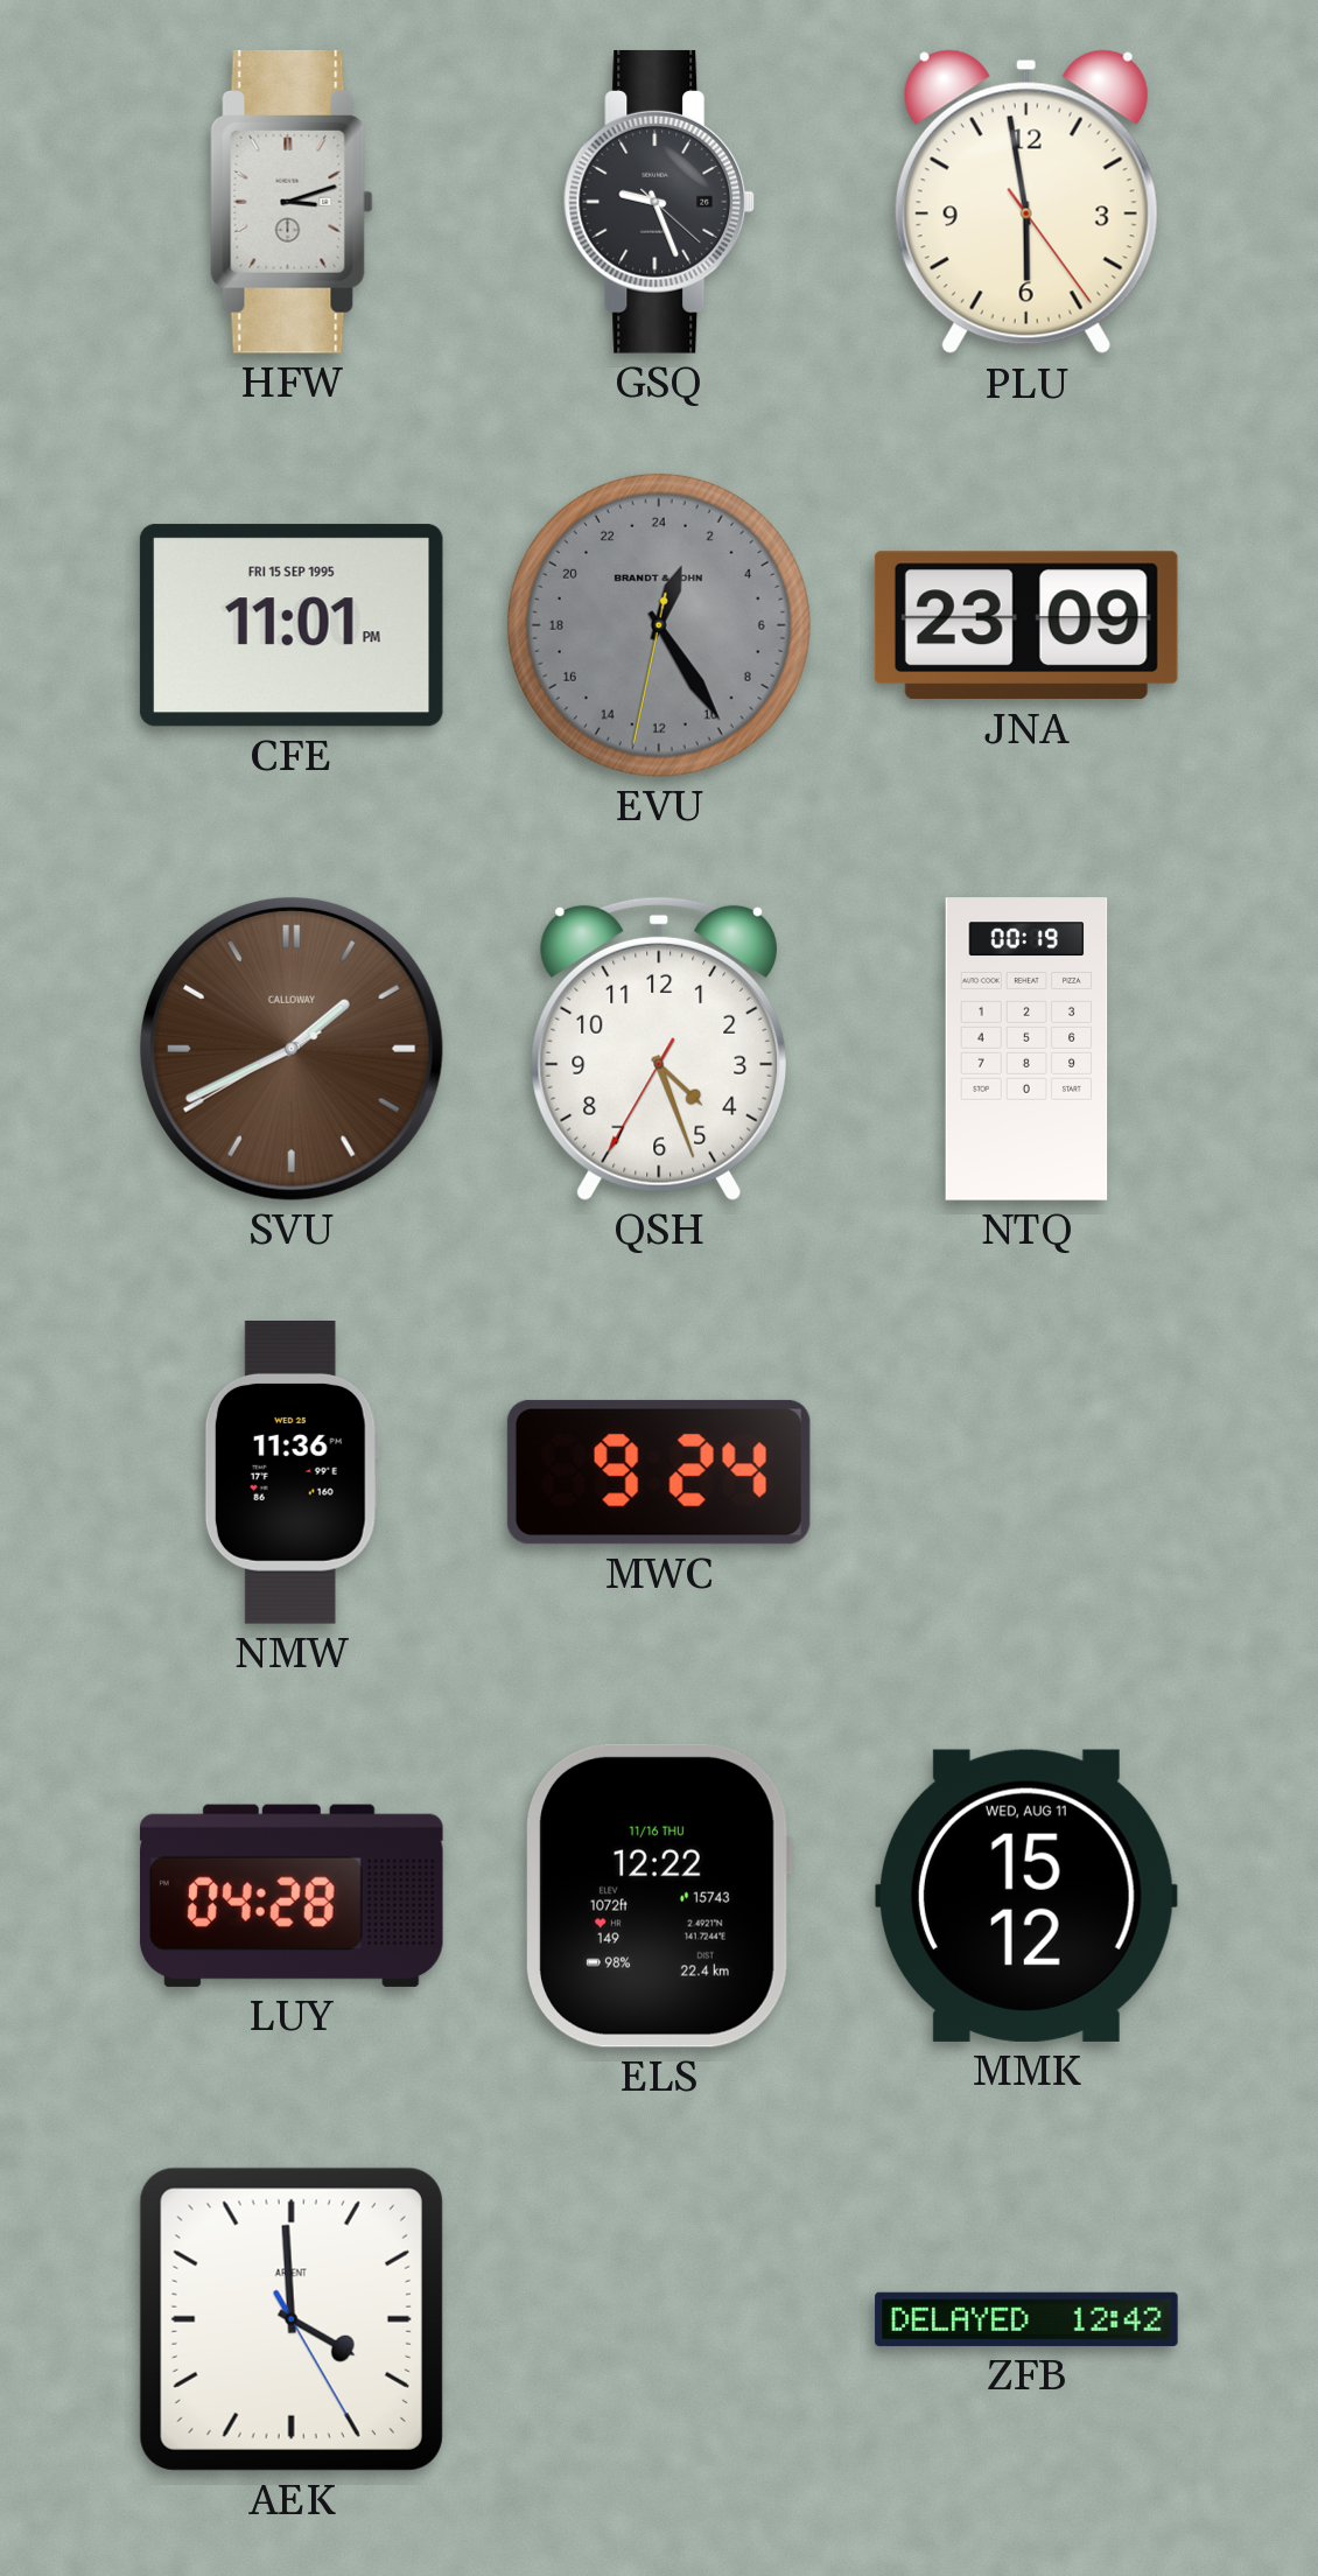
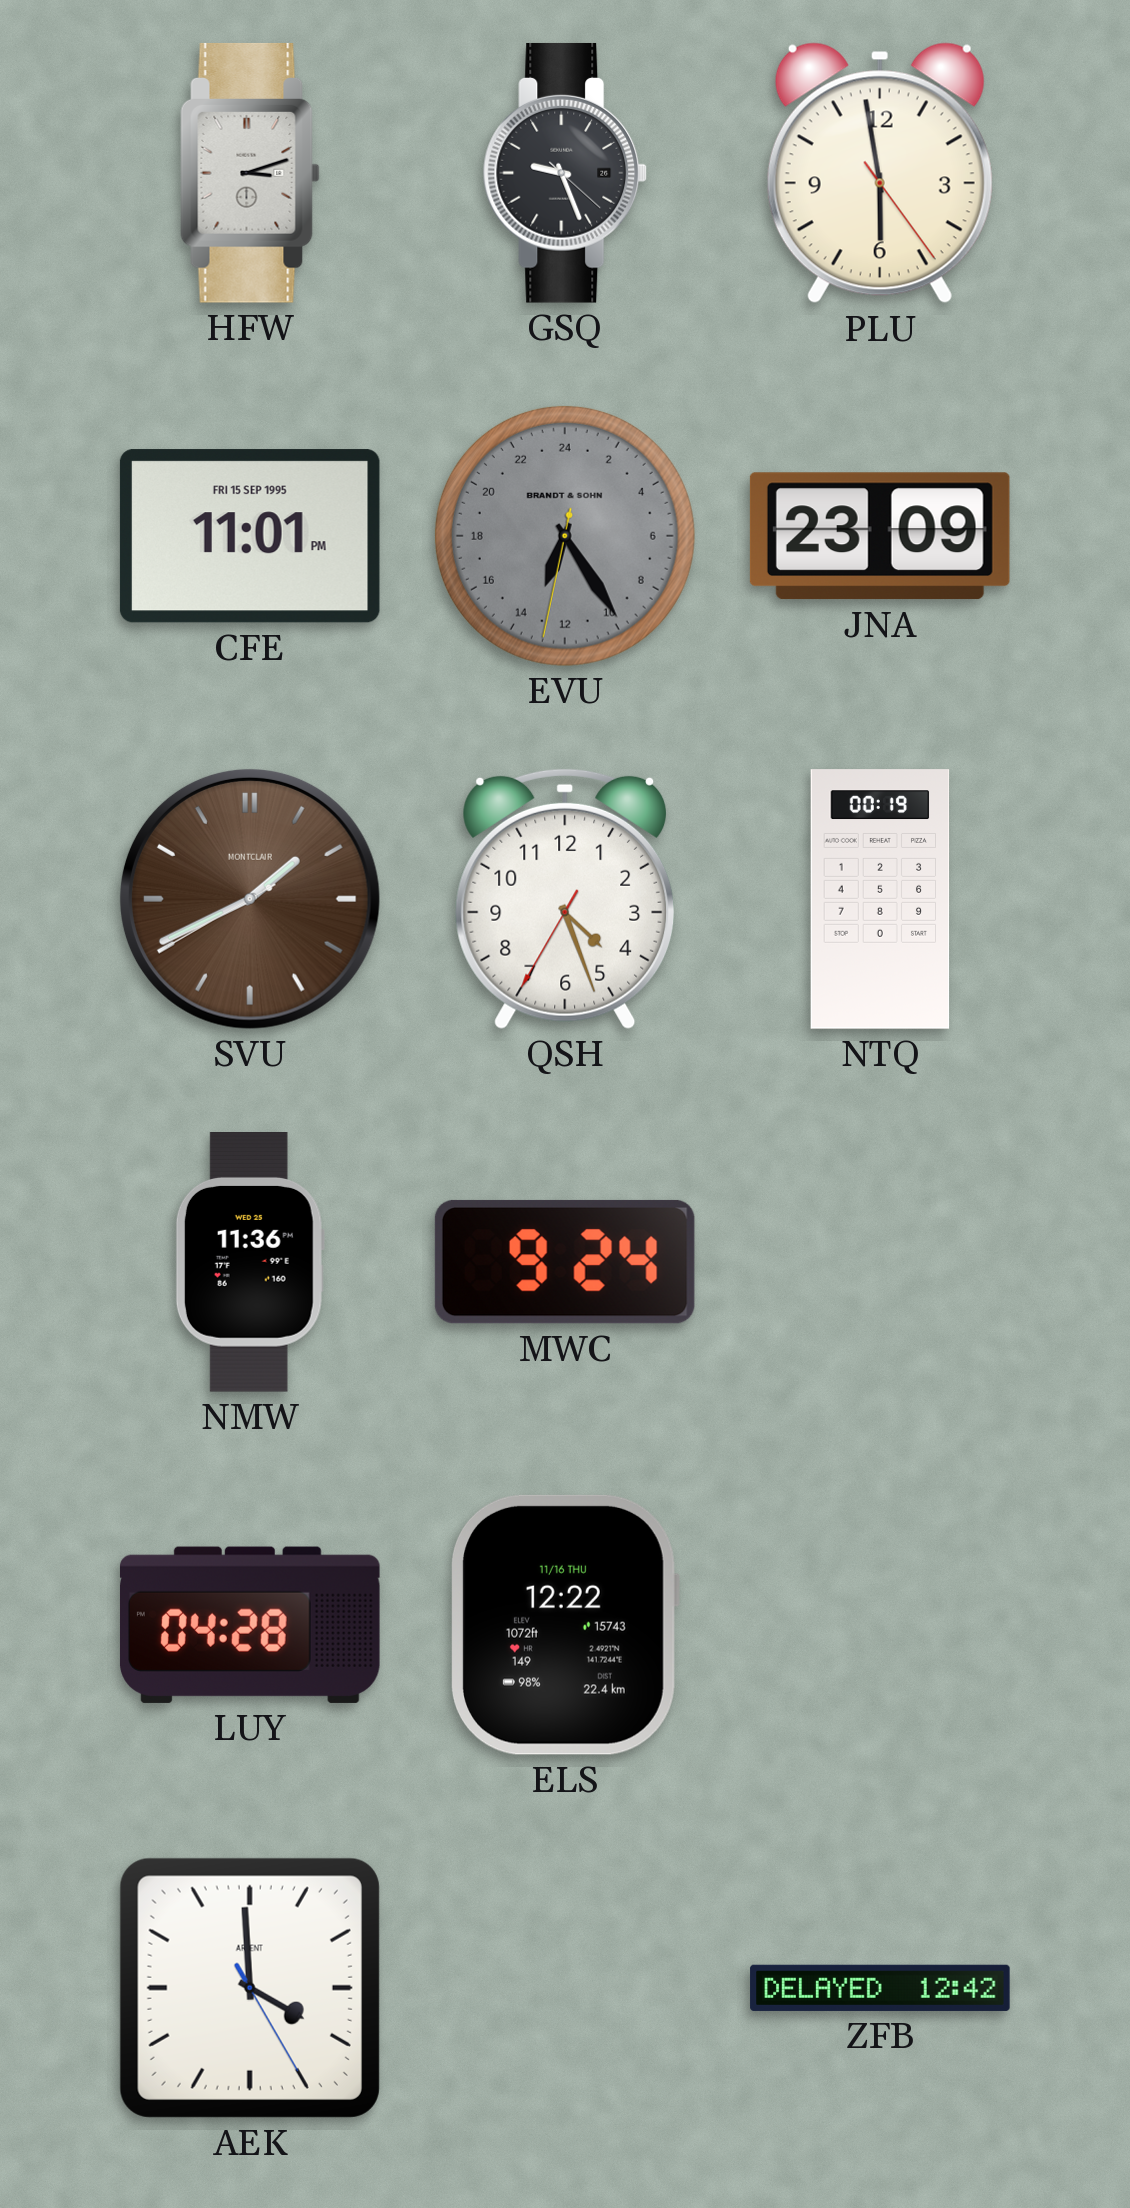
EVU: 1:24 -> 13:24
SVU brand: CALLOWAY -> MONTCLAIR
MMK: 15:12 -> none
